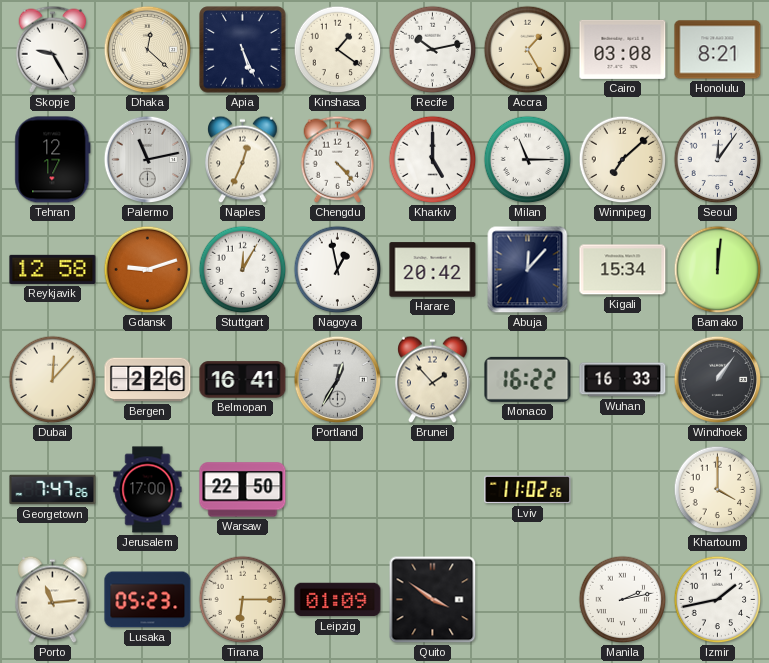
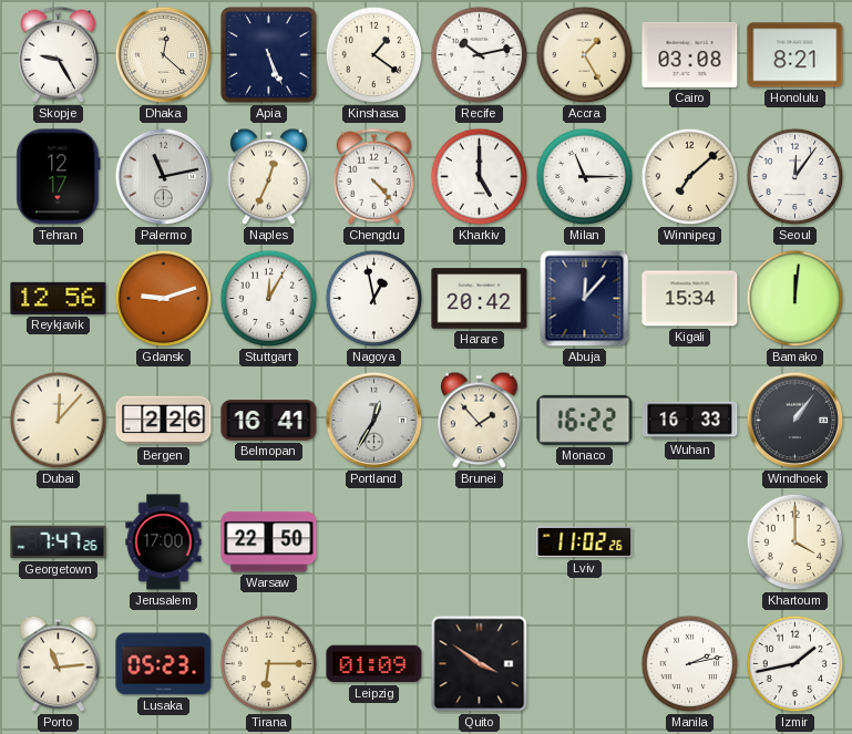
Reykjavik: 12:58 -> 12:56
